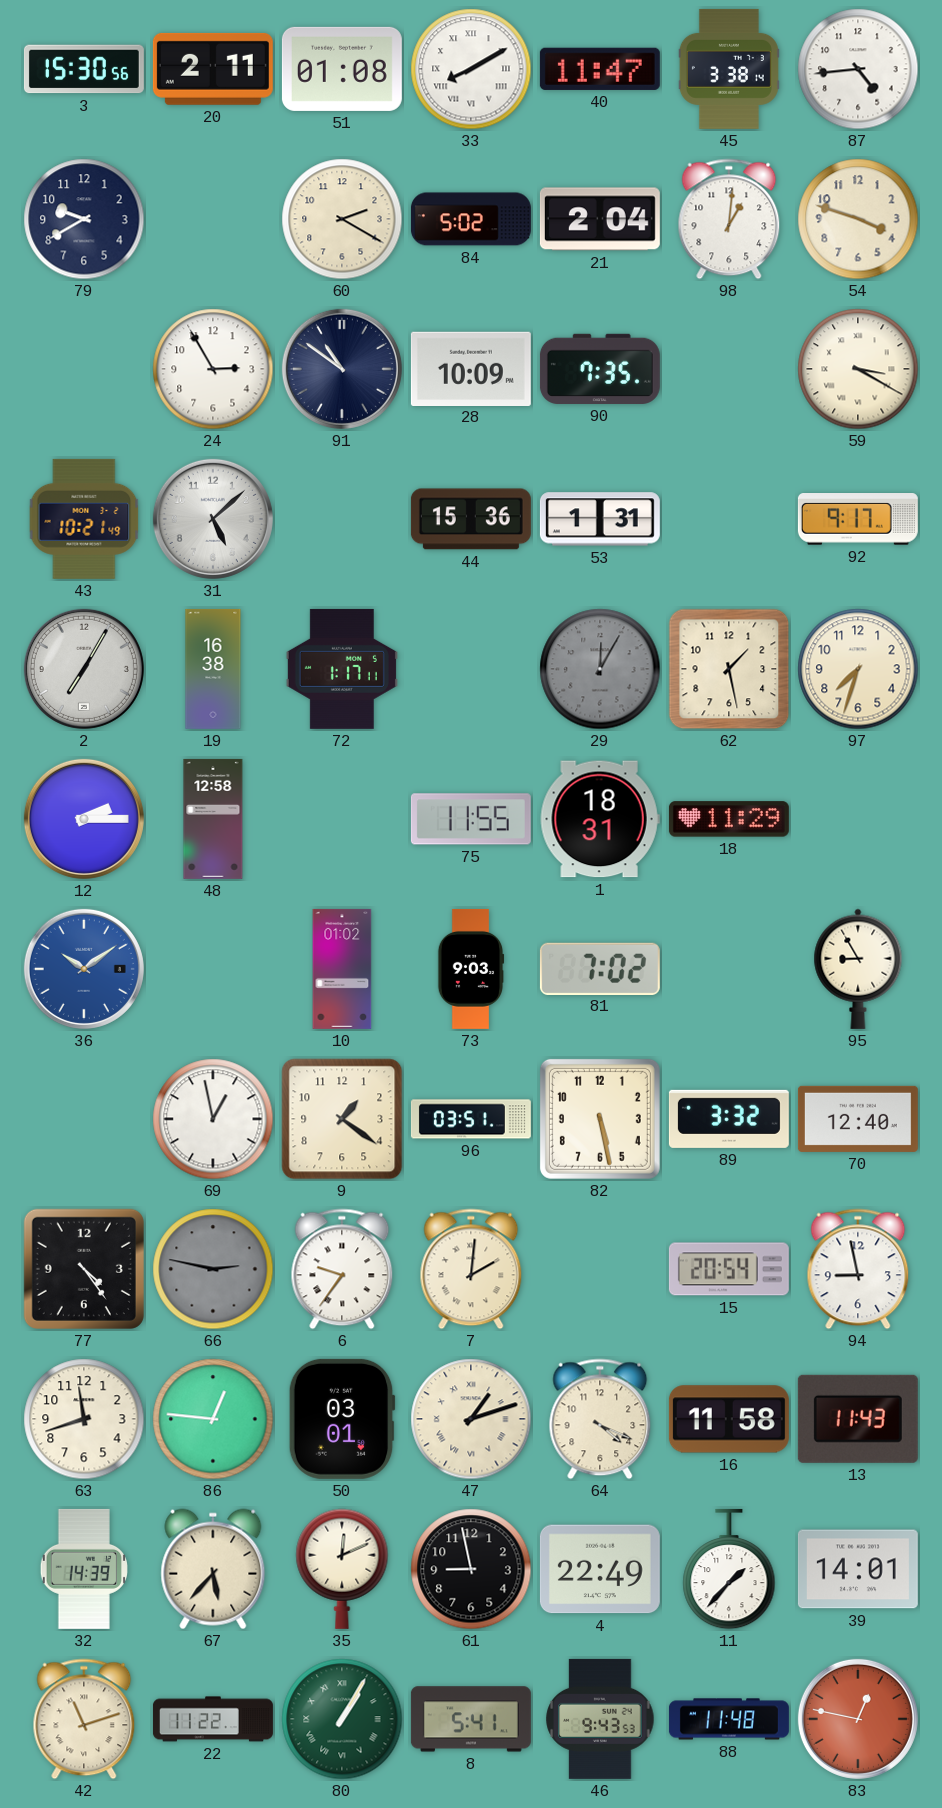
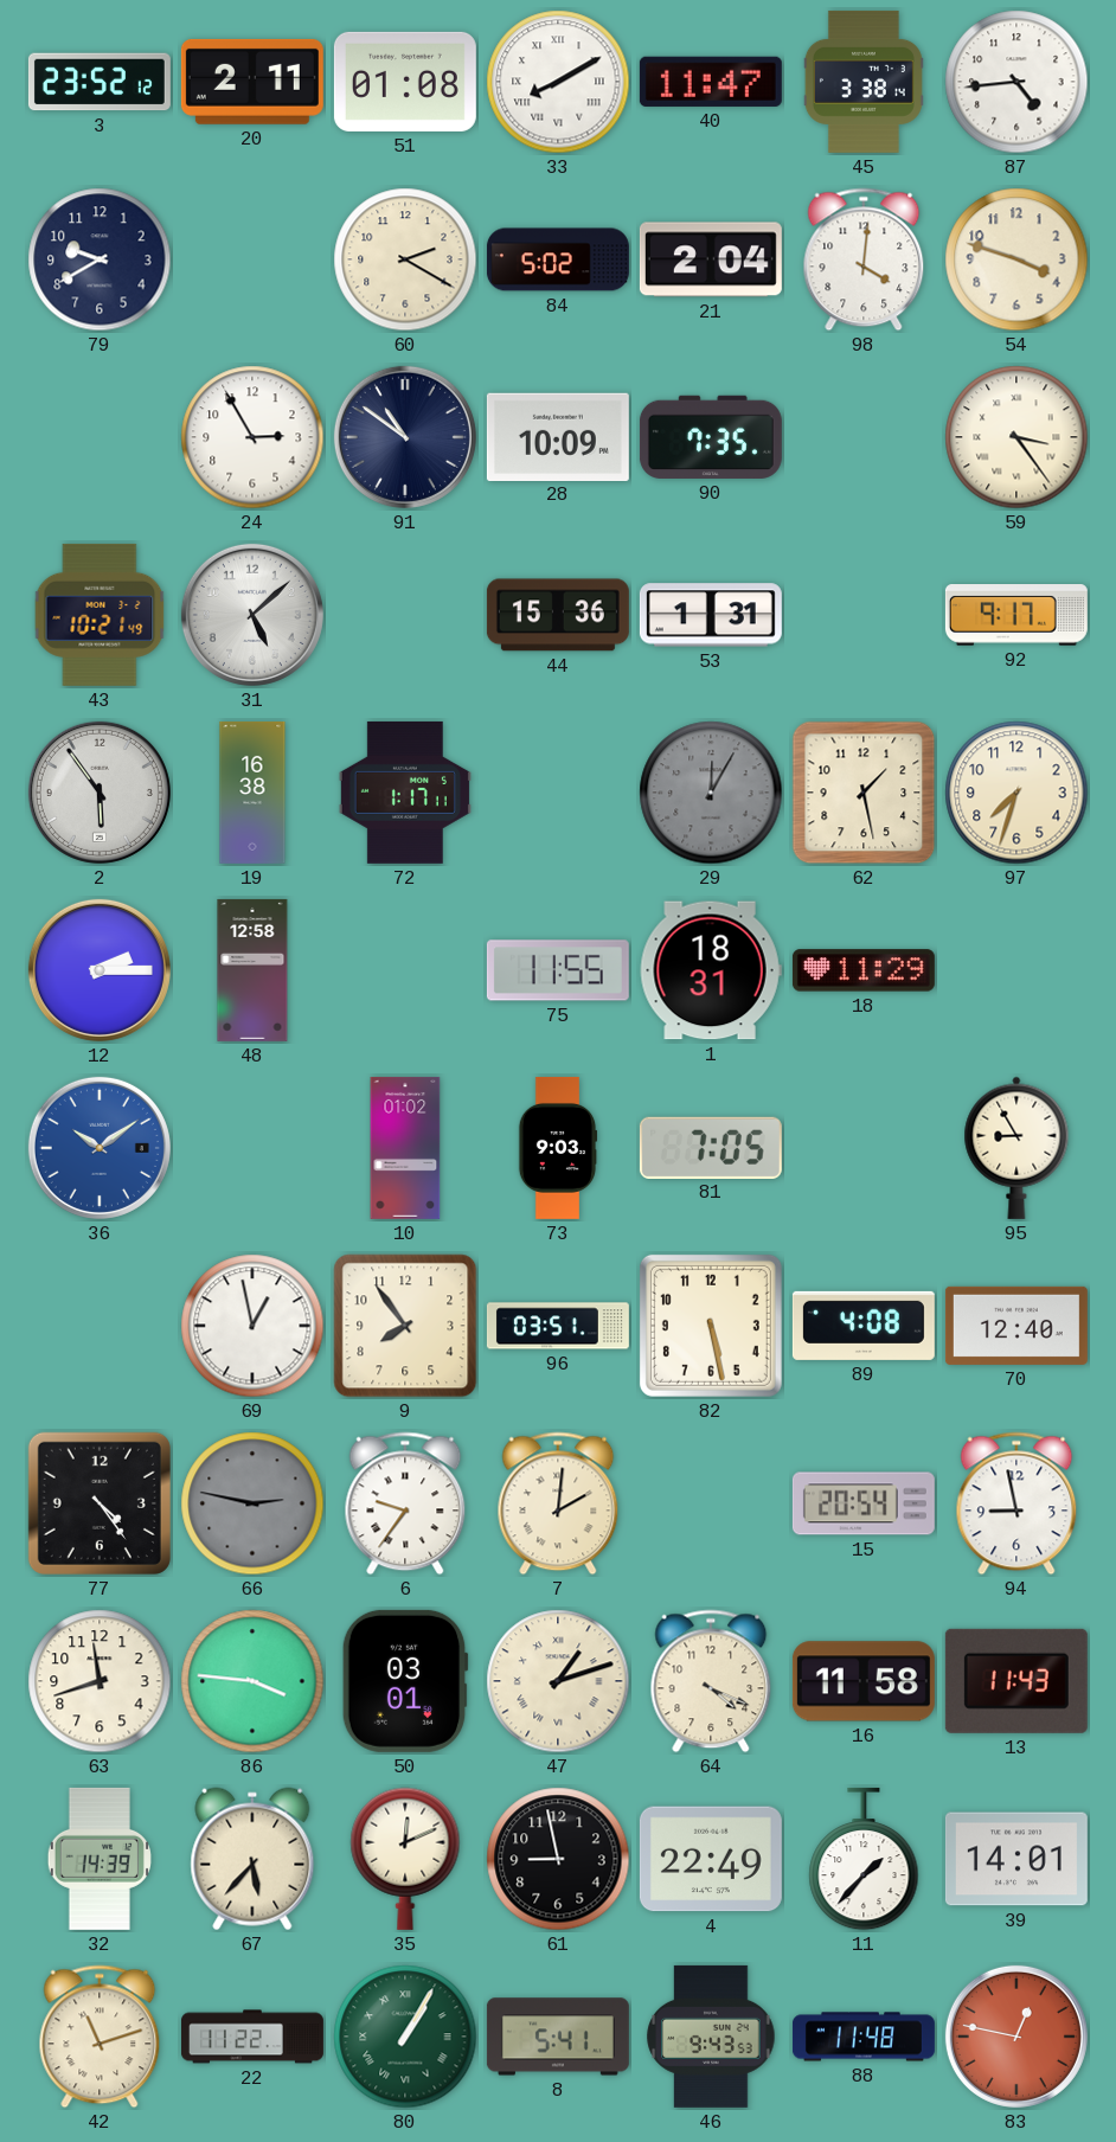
3: 15:30 -> 23:52
98: 1:01 -> 4:01
59: 3:20 -> 3:24
2: 7:05 -> 5:54
81: 7:02 -> 7:05
9: 1:21 -> 7:54
89: 3:32 -> 4:08
86: 12:46 -> 3:46
